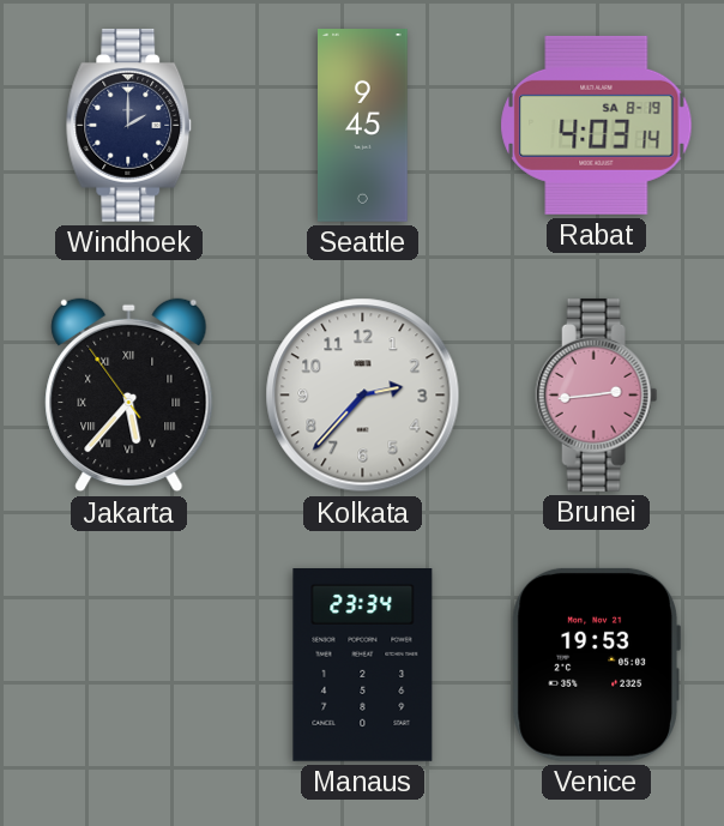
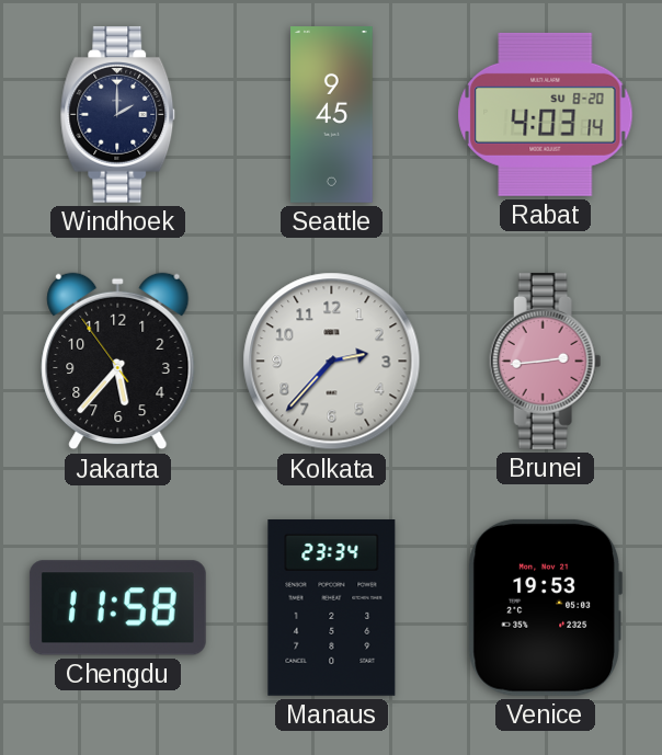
Rabat date: SA 8-19 -> SU 8-20
Jakarta numerals: Roman -> Arabic
Chengdu: none -> 11:58
